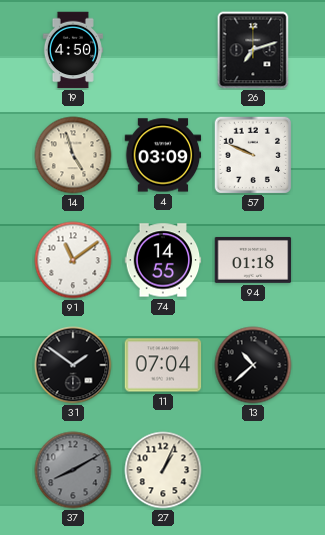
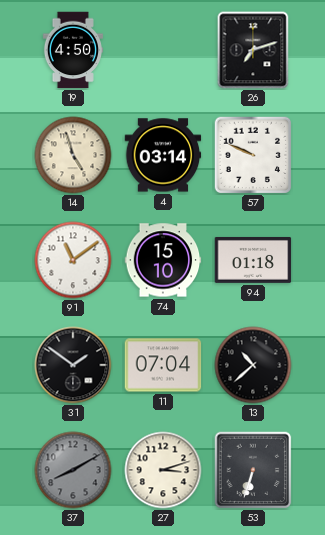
4: 03:09 -> 03:14
74: 14:55 -> 15:10
27: 1:04 -> 3:12
53: none -> 6:33
